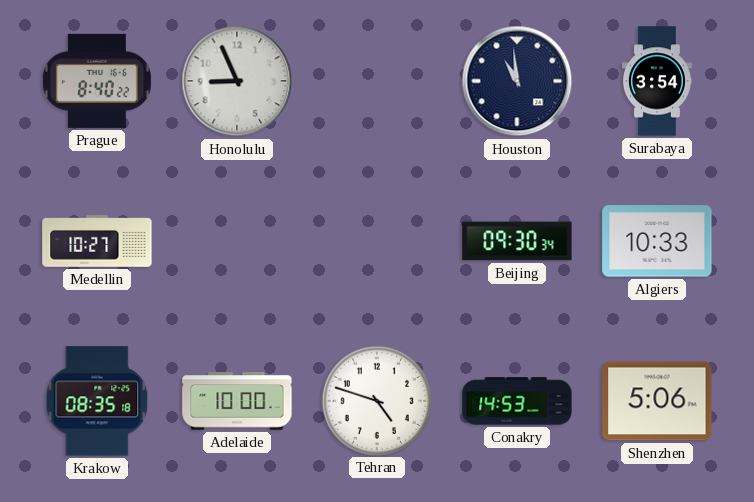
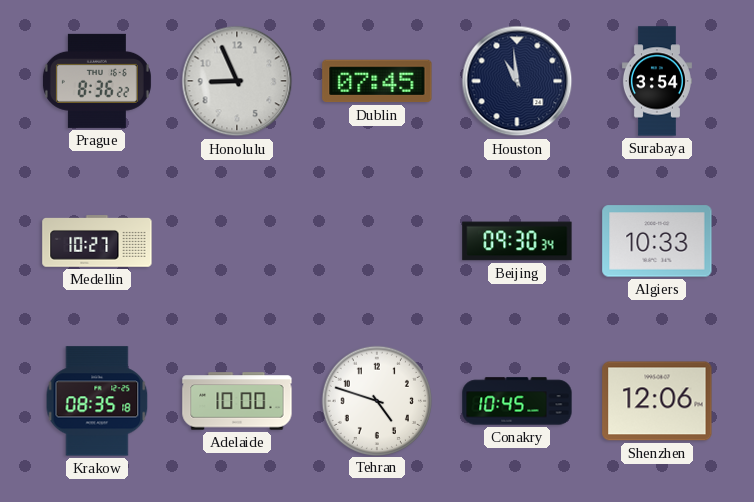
Prague: 8:40 -> 8:36
Dublin: none -> 07:45
Conakry: 14:53 -> 10:45
Shenzhen: 5:06 -> 12:06
